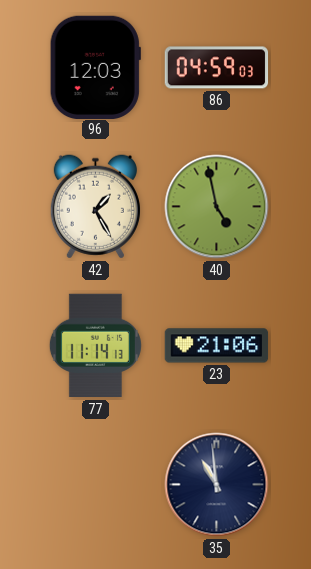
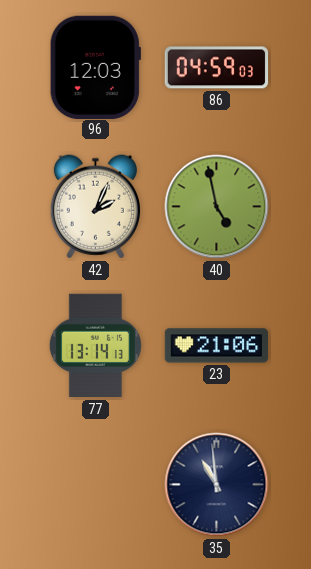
42: 1:25 -> 2:04
77: 11:14 -> 13:14
